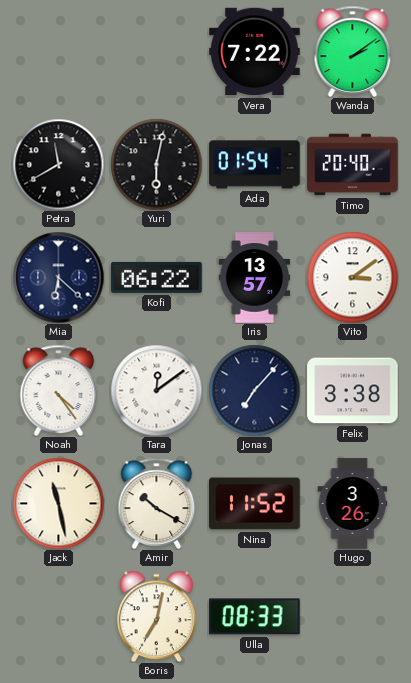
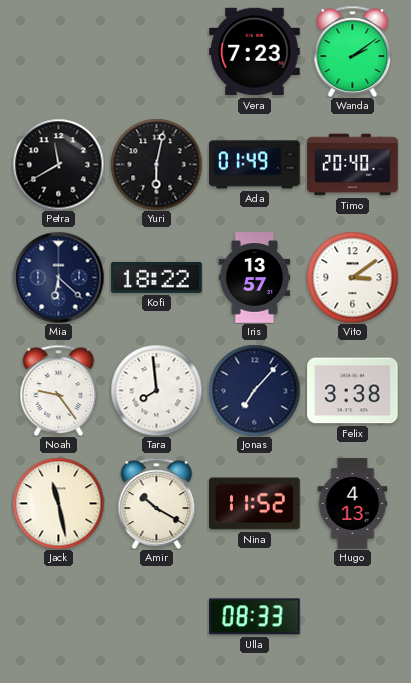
Vera: 7:22 -> 7:23
Ada: 01:54 -> 01:49
Kofi: 06:22 -> 18:22
Noah: 4:24 -> 9:24
Tara: 12:09 -> 7:59
Hugo: 3:26 -> 4:13
Boris: 7:02 -> none
